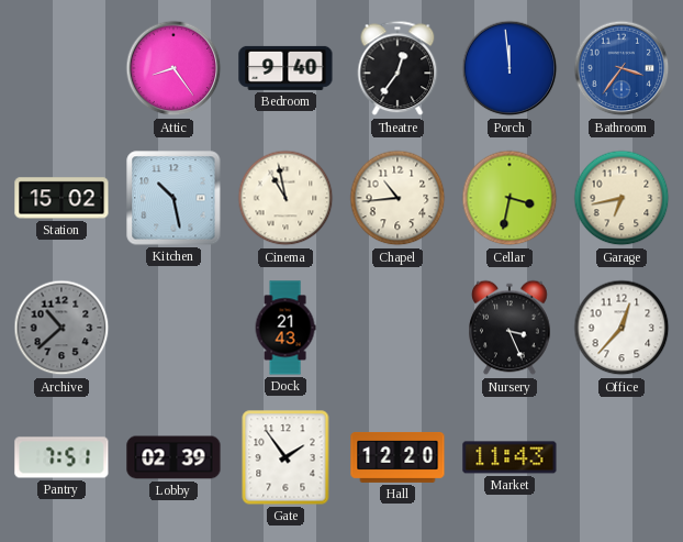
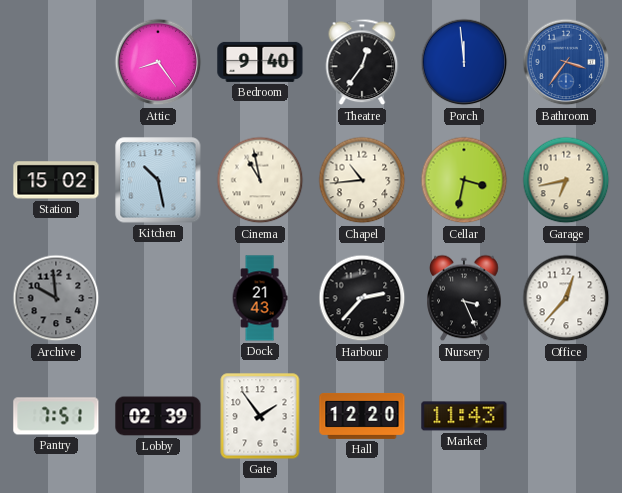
Archive: 10:38 -> 9:59
Harbour: none -> 2:37
